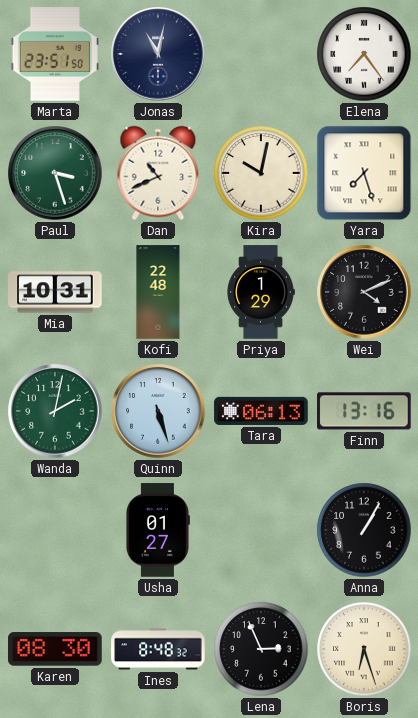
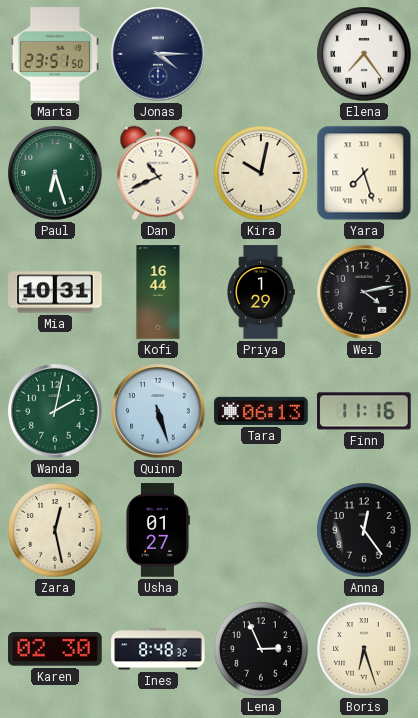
Jonas: 11:02 -> 4:15
Paul: 3:27 -> 6:27
Kofi: 22:48 -> 16:44
Wei: 4:11 -> 4:13
Finn: 13:16 -> 11:16
Zara: none -> 12:28
Anna: 1:05 -> 12:24
Karen: 08:30 -> 02:30
